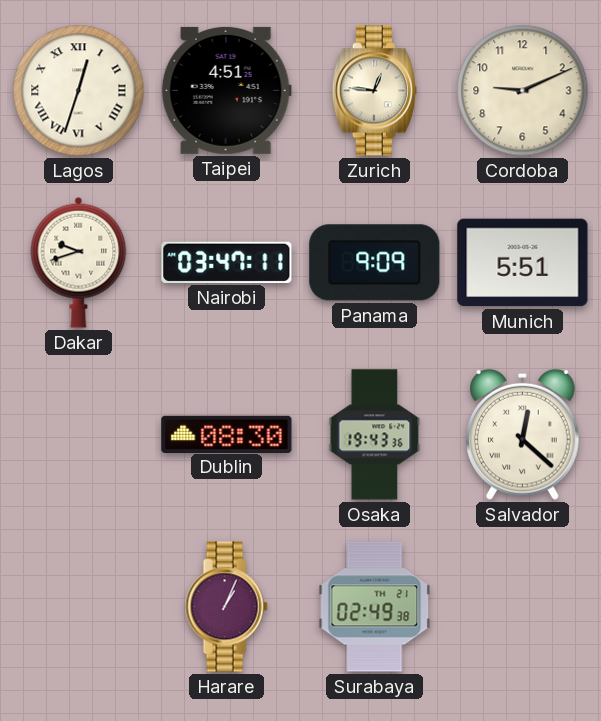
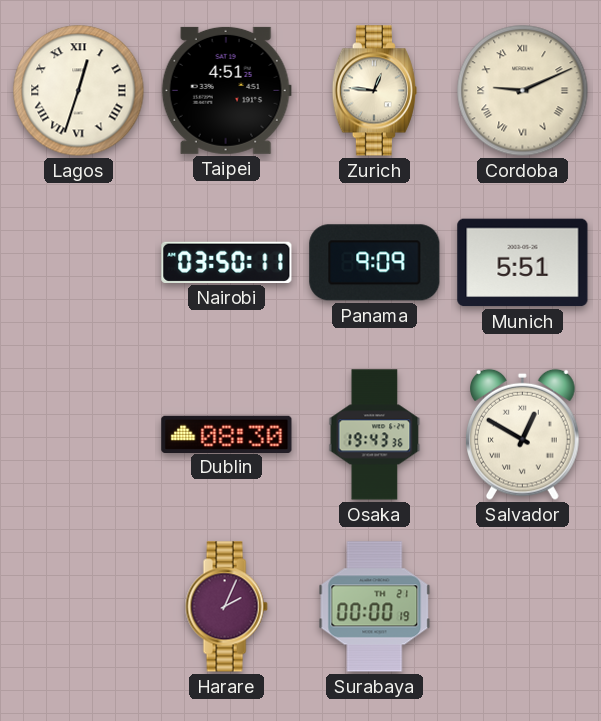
Cordoba numerals: Arabic -> Roman
Dakar: 9:42 -> none
Nairobi: 03:47 -> 03:50
Salvador: 12:22 -> 12:50
Harare: 1:04 -> 2:04
Surabaya: 02:49 -> 00:00
